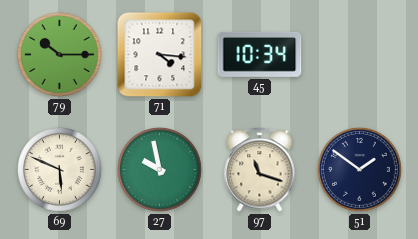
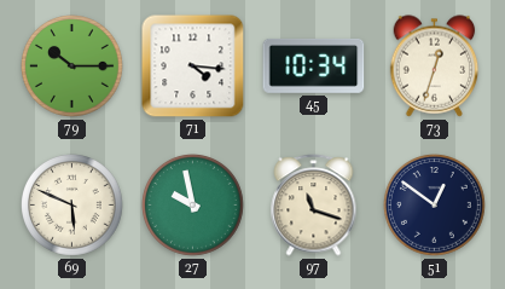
73: none -> 12:33
51: 1:51 -> 12:51
